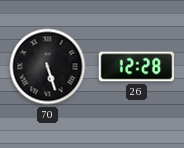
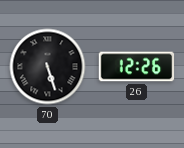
26: 12:28 -> 12:26
